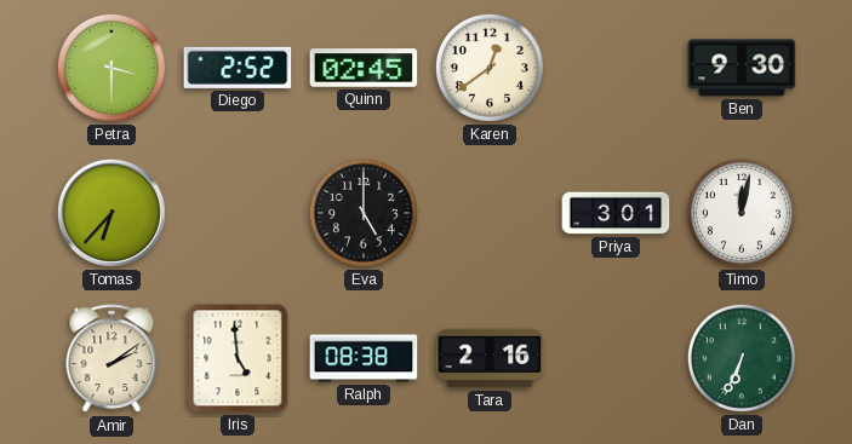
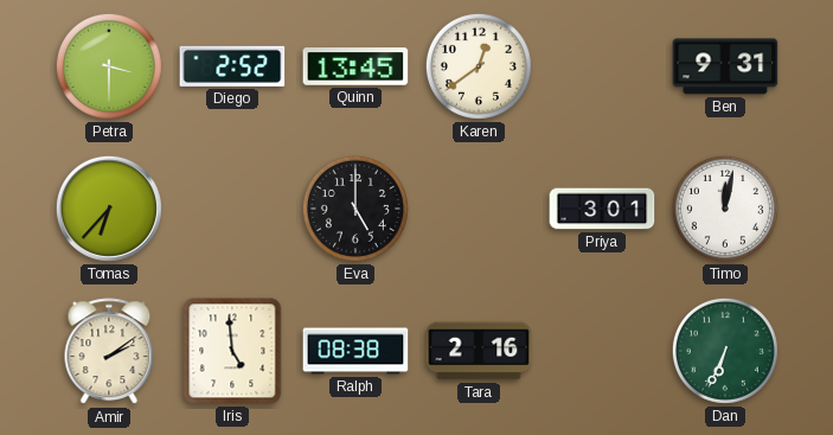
Quinn: 02:45 -> 13:45
Ben: 9:30 -> 9:31
